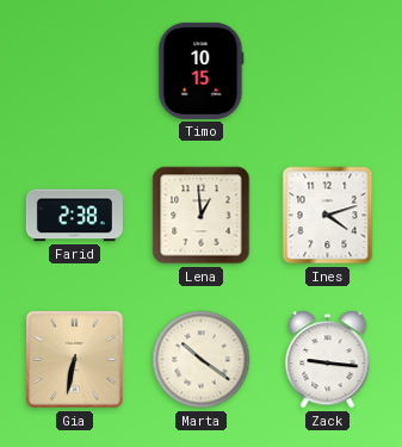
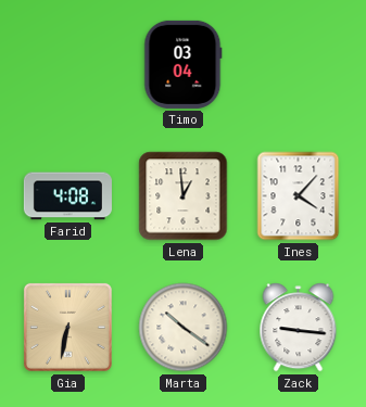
Timo: 10:15 -> 03:04
Farid: 2:38 -> 4:08
Ines: 4:12 -> 4:07
